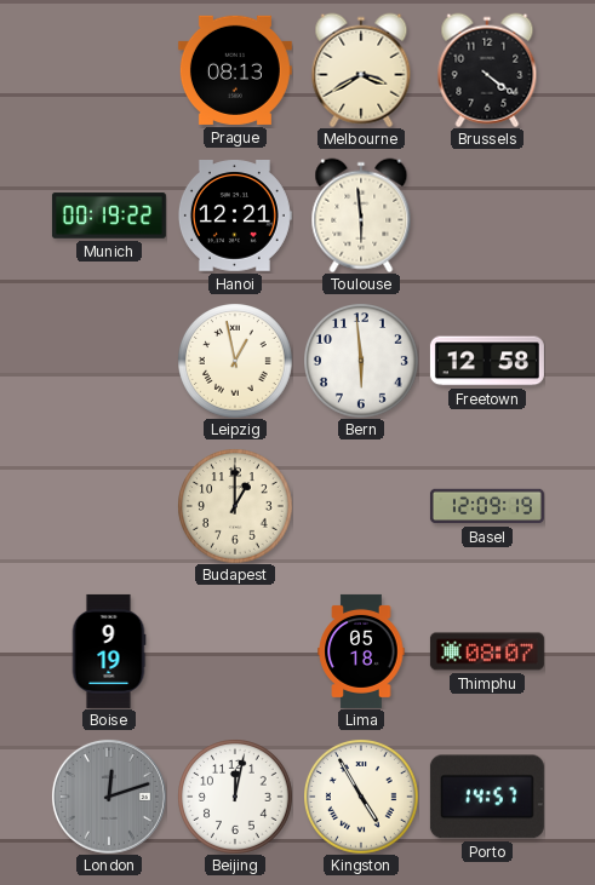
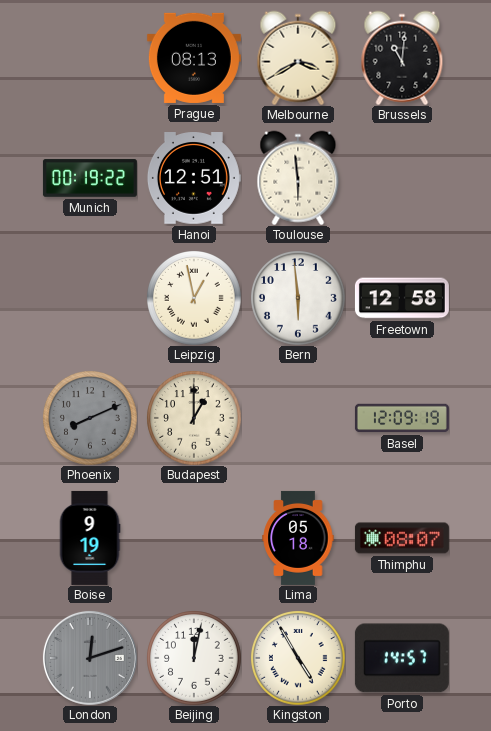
Brussels: 4:21 -> 11:01
Hanoi: 12:21 -> 12:51
Phoenix: none -> 8:11
